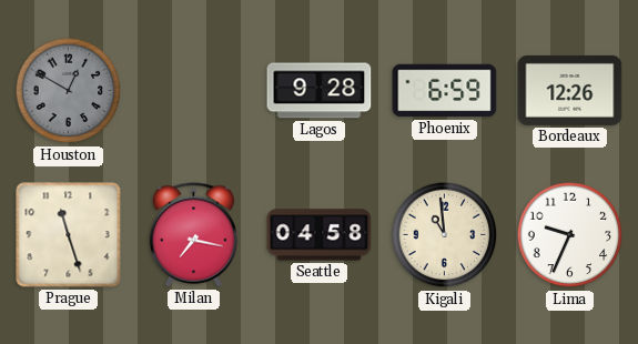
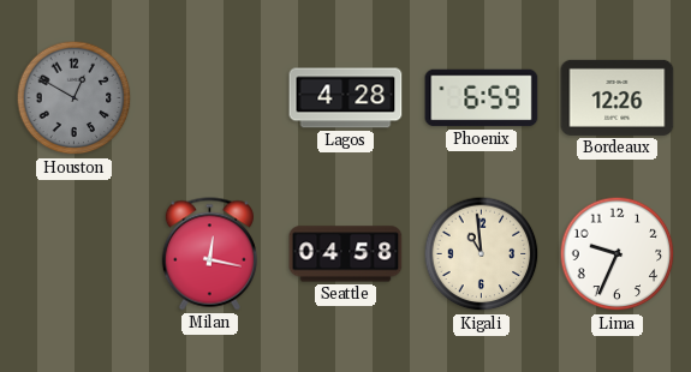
Lagos: 9:28 -> 4:28
Prague: 11:27 -> none
Milan: 7:17 -> 12:17
